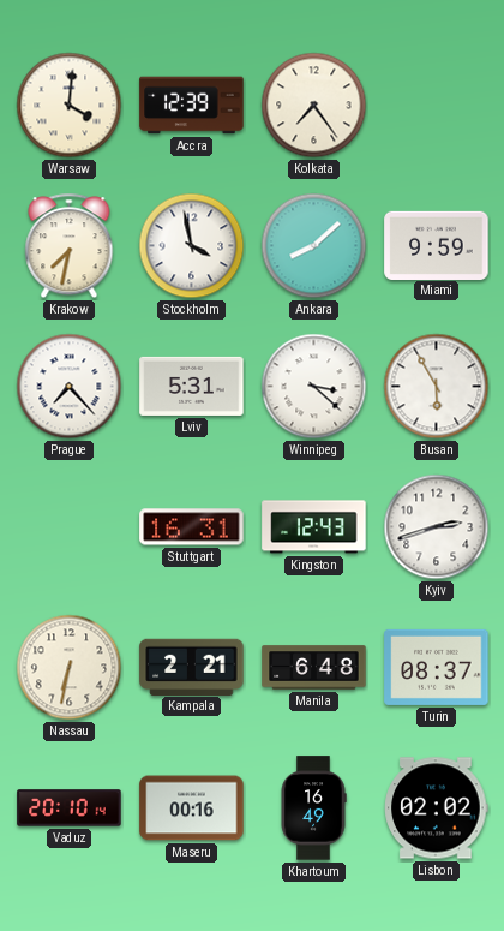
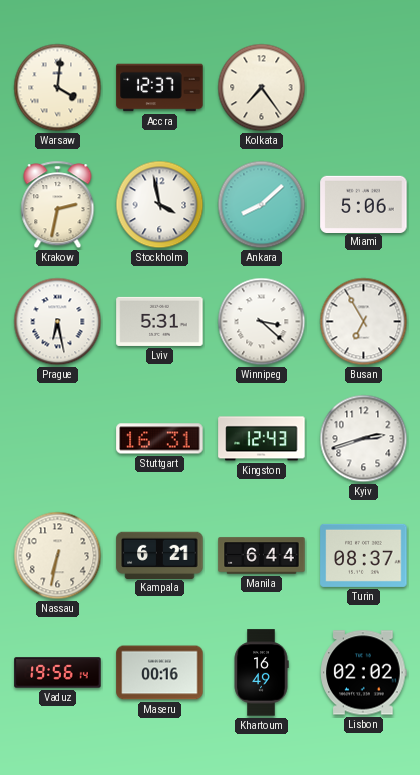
Accra: 12:39 -> 12:37
Krakow: 7:32 -> 2:32
Miami: 9:59 -> 5:06
Prague: 7:23 -> 6:28
Busan: 5:55 -> 6:55
Kampala: 2:21 -> 6:21
Manila: 6:48 -> 6:44
Vaduz: 20:10 -> 19:56
